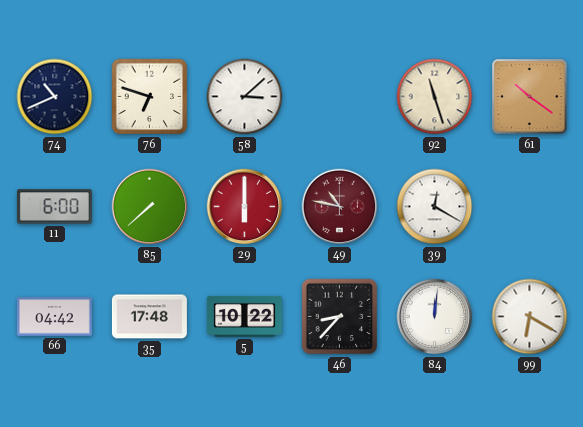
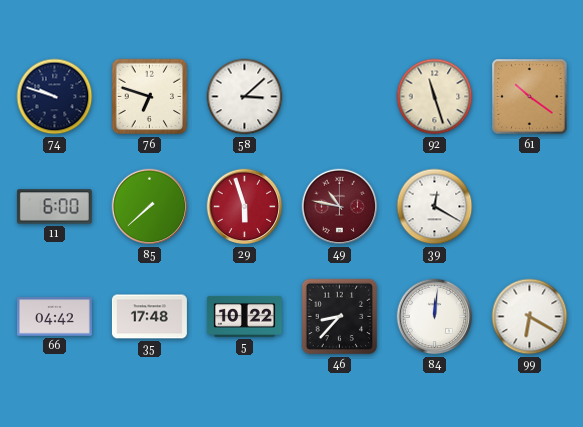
74: 10:41 -> 9:48
29: 6:00 -> 5:57
